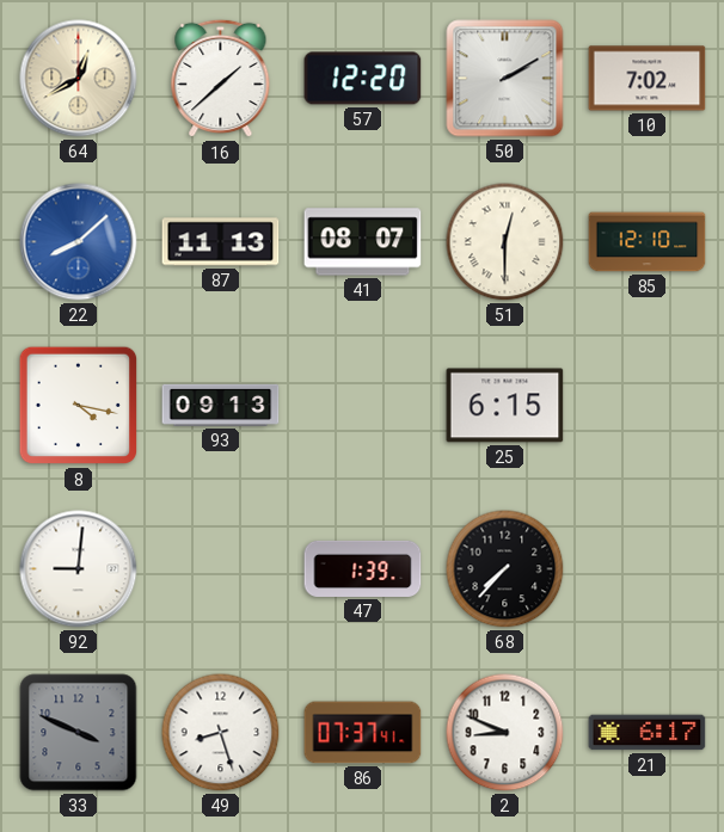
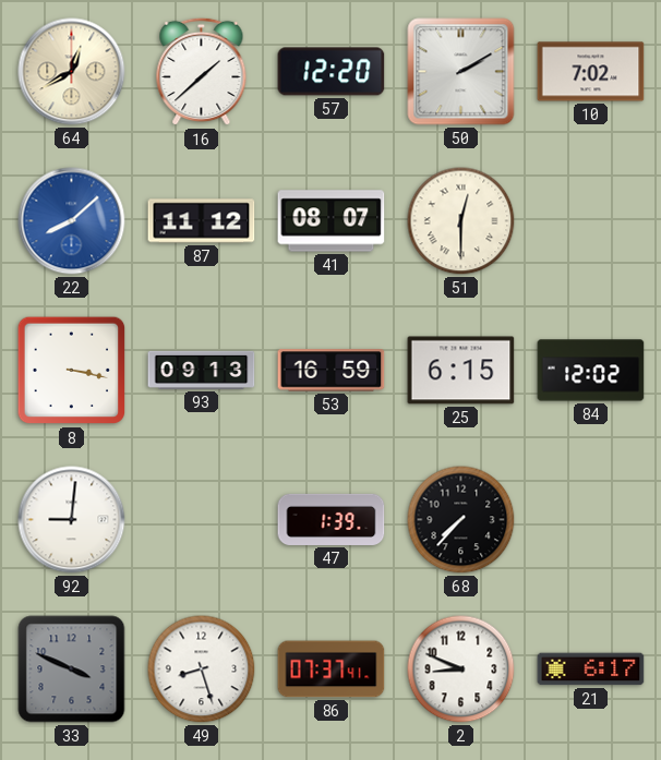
87: 11:13 -> 11:12
85: 12:10 -> none
8: 4:17 -> 3:17
53: none -> 16:59
84: none -> 12:02
